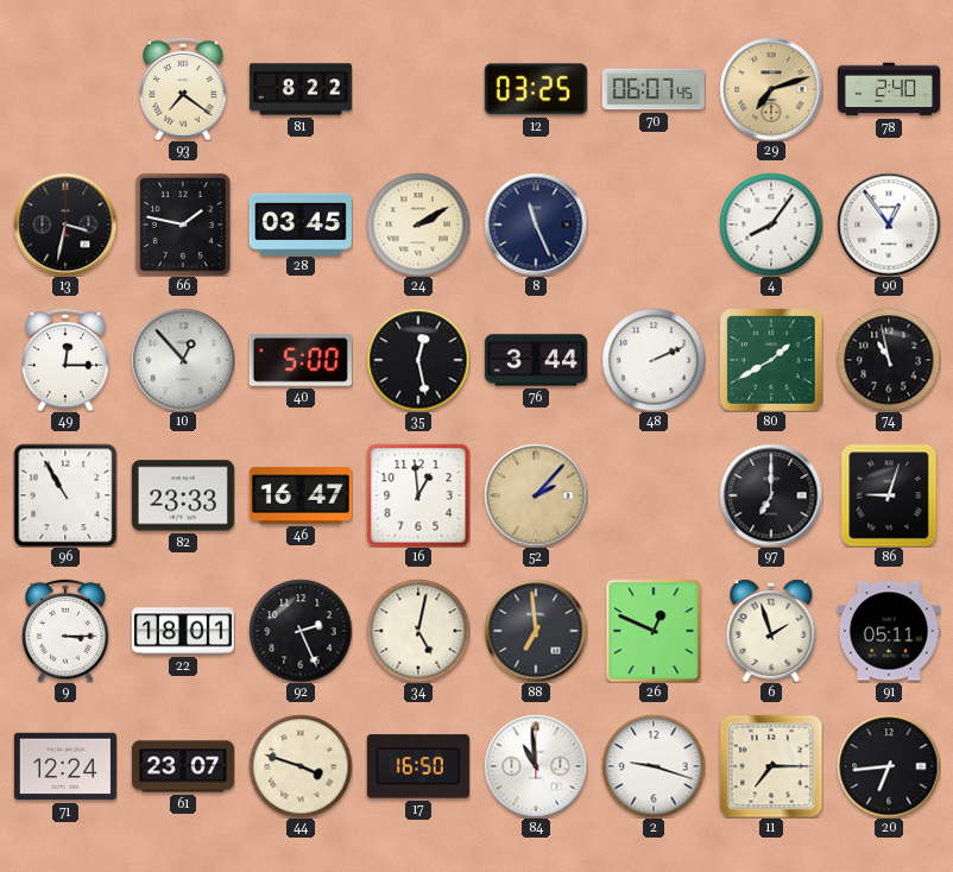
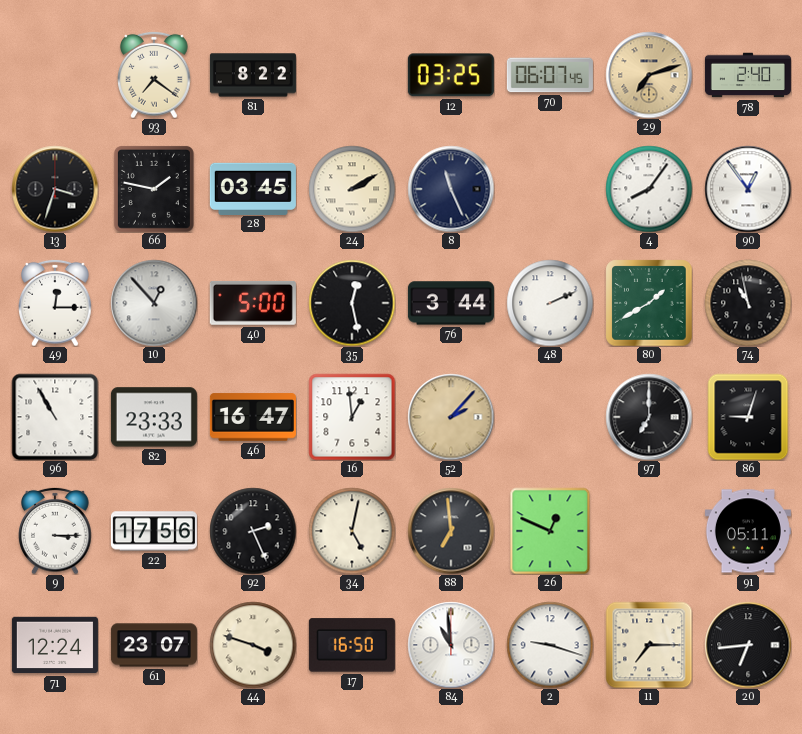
13: 3:32 -> 3:33
22: 18:01 -> 17:56
6: 1:57 -> none
